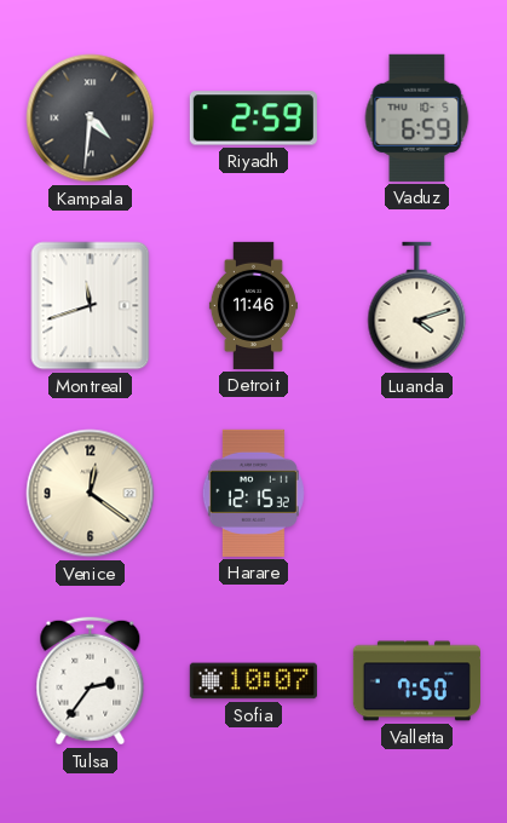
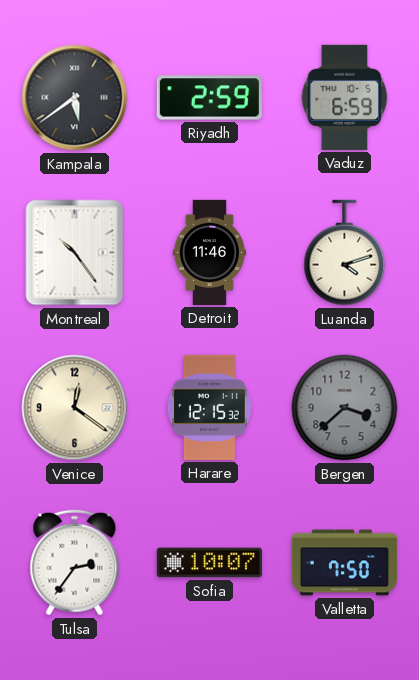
Kampala: 4:31 -> 5:39
Montreal: 11:42 -> 10:24
Bergen: none -> 3:38
